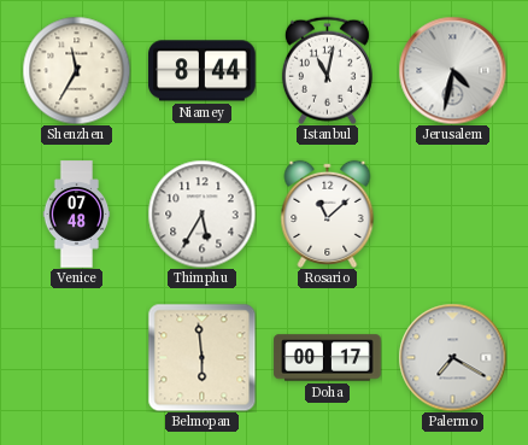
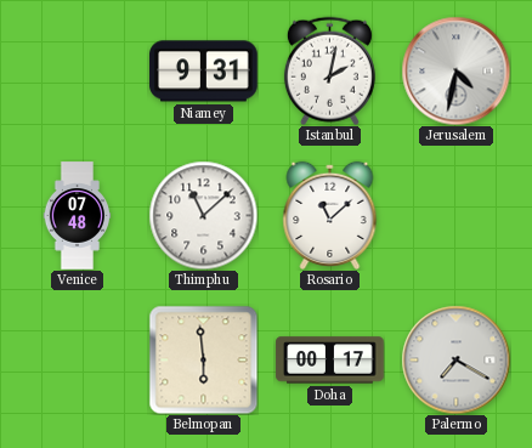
Shenzhen: 11:35 -> none
Niamey: 8:44 -> 9:31
Istanbul: 11:02 -> 2:02
Thimphu: 5:35 -> 11:08
